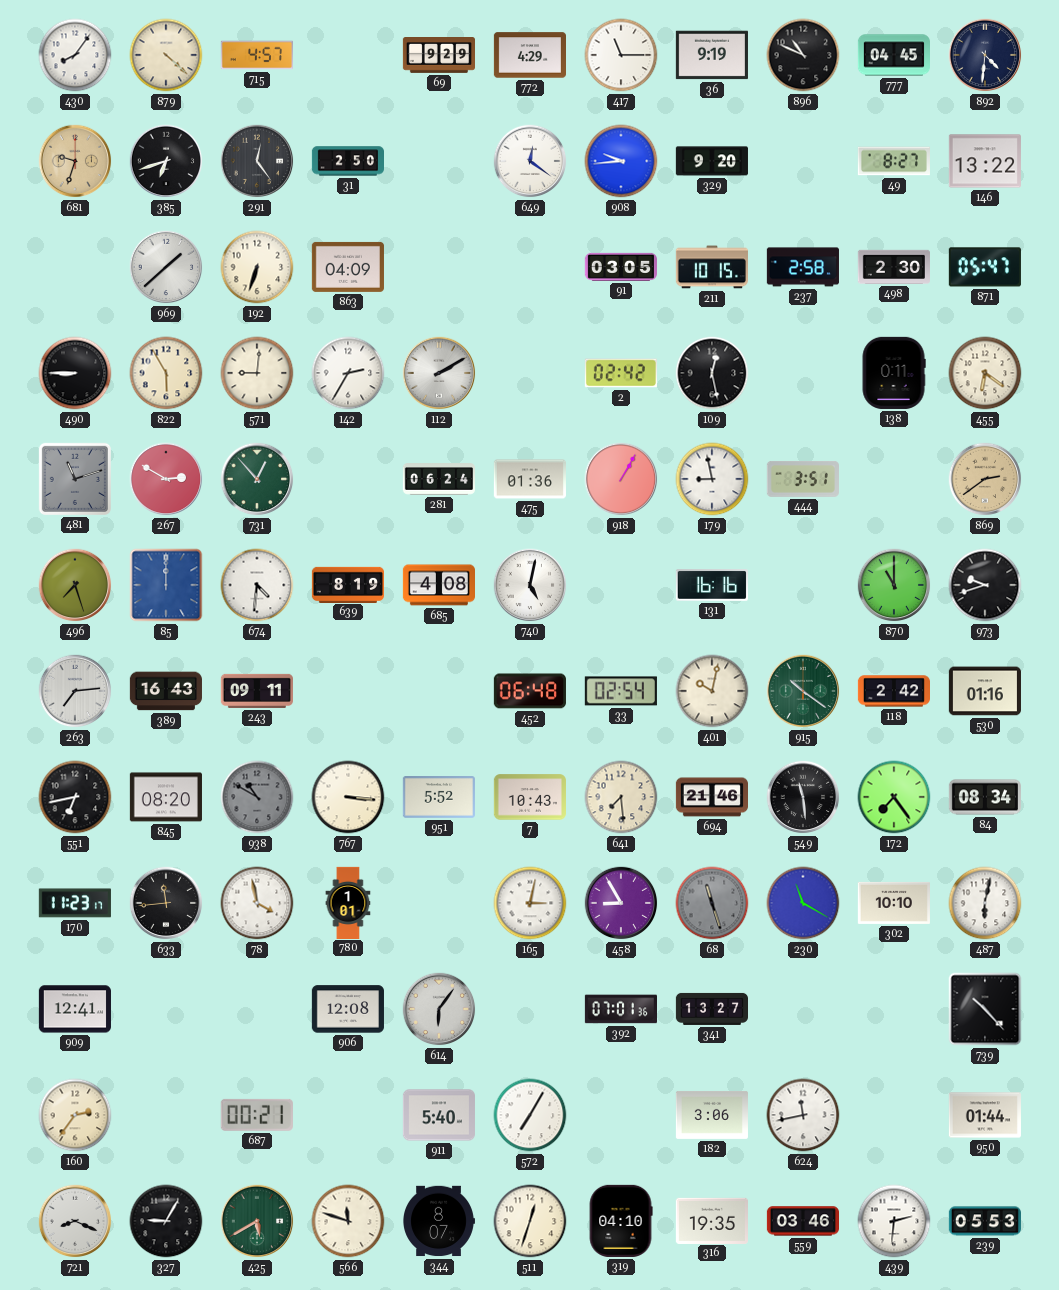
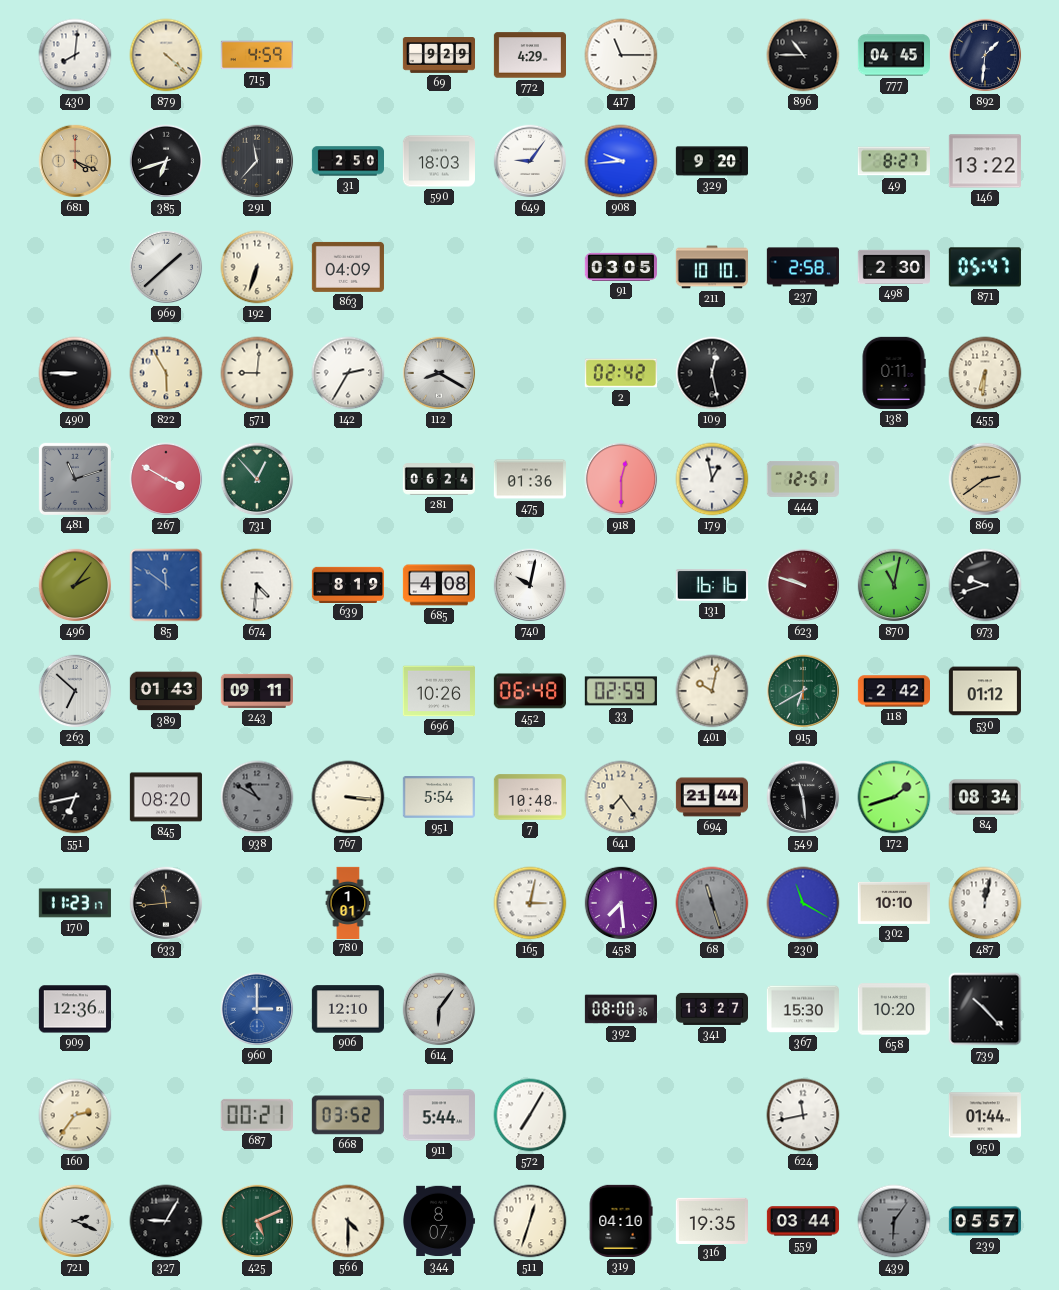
430: 8:06 -> 8:01
715: 4:57 -> 4:59
36: 9:19 -> none
896: 10:49 -> 10:45
892: 4:31 -> 1:31
681: 9:33 -> 4:19
291: 12:24 -> 11:37
590: none -> 18:03
649: 12:21 -> 9:06
211: 10:15 -> 10:10
112: 2:10 -> 8:20
455: 6:21 -> 6:31
267: 2:50 -> 3:50
918: 1:05 -> 12:30
179: 8:58 -> 12:58
444: 3:51 -> 12:51
496: 7:27 -> 2:06
85: 12:00 -> 11:51
740: 5:02 -> 10:02
623: none -> 9:48
870: 11:00 -> 11:02
263: 7:14 -> 6:52
389: 16:43 -> 01:43
696: none -> 10:26
33: 02:54 -> 02:59
915: 10:21 -> 6:40
530: 01:16 -> 01:12
951: 5:52 -> 5:54
7: 10:43 -> 10:48
641: 7:29 -> 7:24
694: 21:46 -> 21:44
172: 7:24 -> 1:42
78: 3:58 -> none
458: 8:55 -> 7:29
487: 6:02 -> 12:02
909: 12:41 -> 12:36
960: none -> 3:00
906: 12:08 -> 12:10
392: 07:01 -> 08:00
367: none -> 15:30
658: none -> 10:20
668: none -> 03:52
911: 5:40 -> 5:44
182: 3:06 -> none
721: 8:19 -> 2:19
425: 5:40 -> 5:11
566: 11:48 -> 4:30
559: 03:46 -> 03:44
439: 2:31 -> 6:06
439 dial: white -> grey
239: 05:53 -> 05:57
